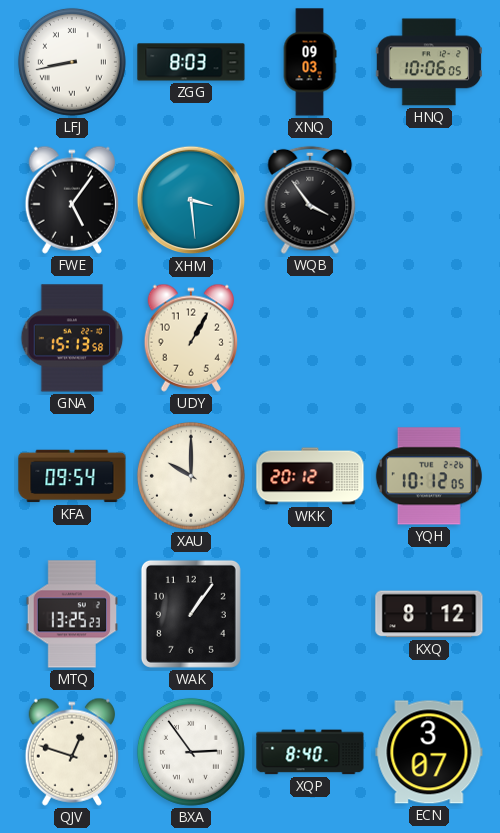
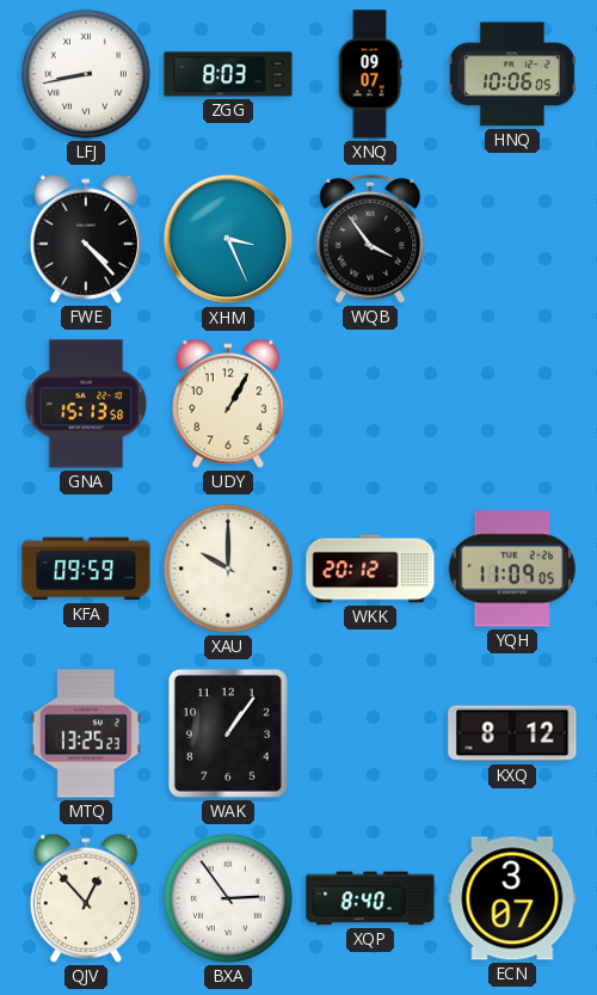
XNQ: 09:03 -> 09:07
FWE: 5:06 -> 4:23
XHM: 3:29 -> 3:26
KFA: 09:54 -> 09:59
YQH: 10:12 -> 11:09
QJV: 12:48 -> 12:53
